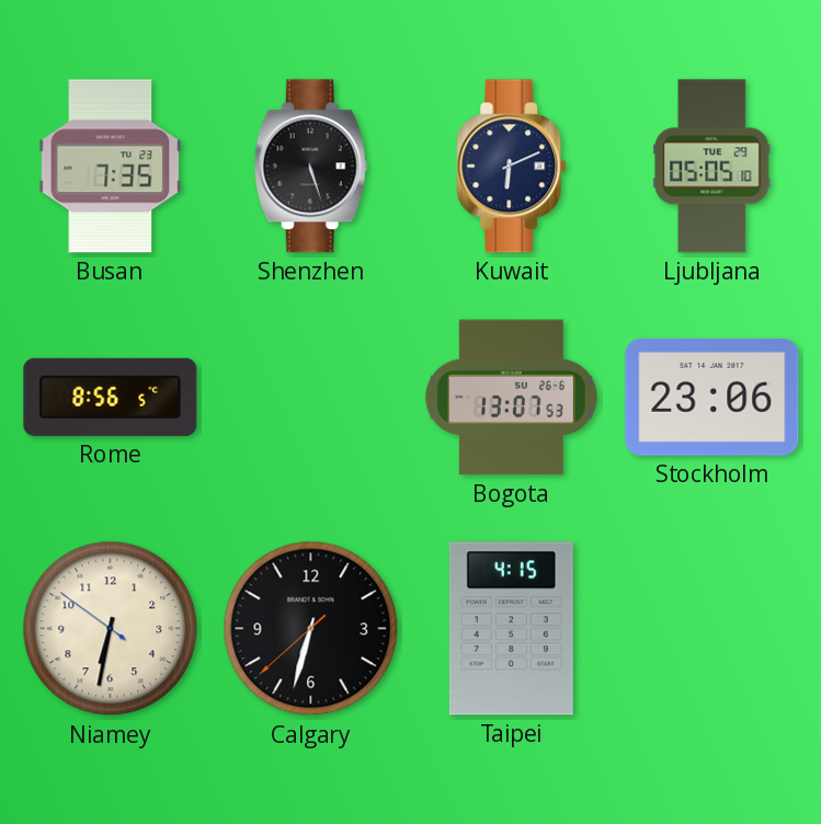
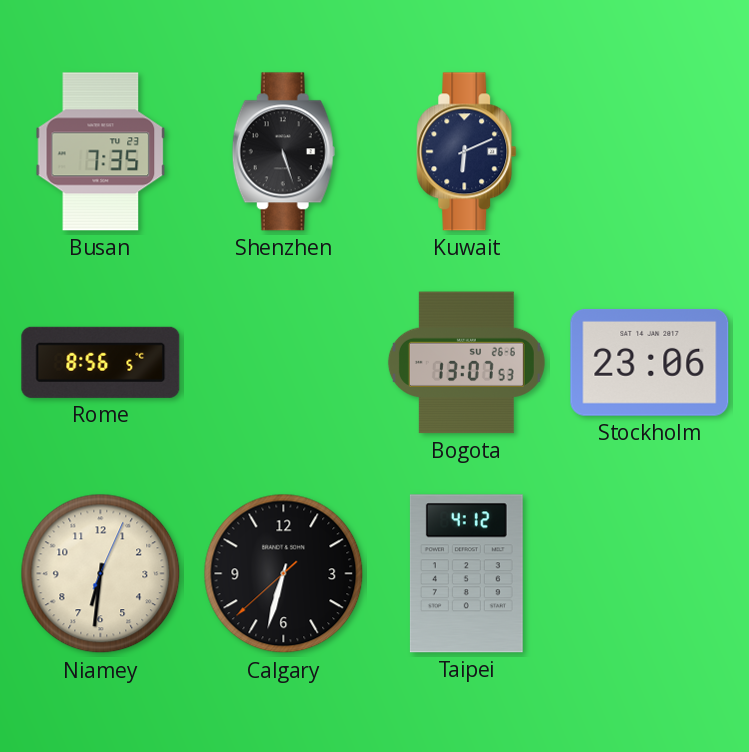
Ljubljana: 05:05 -> none
Niamey: 6:31:51 -> 6:31:04
Taipei: 4:15 -> 4:12
